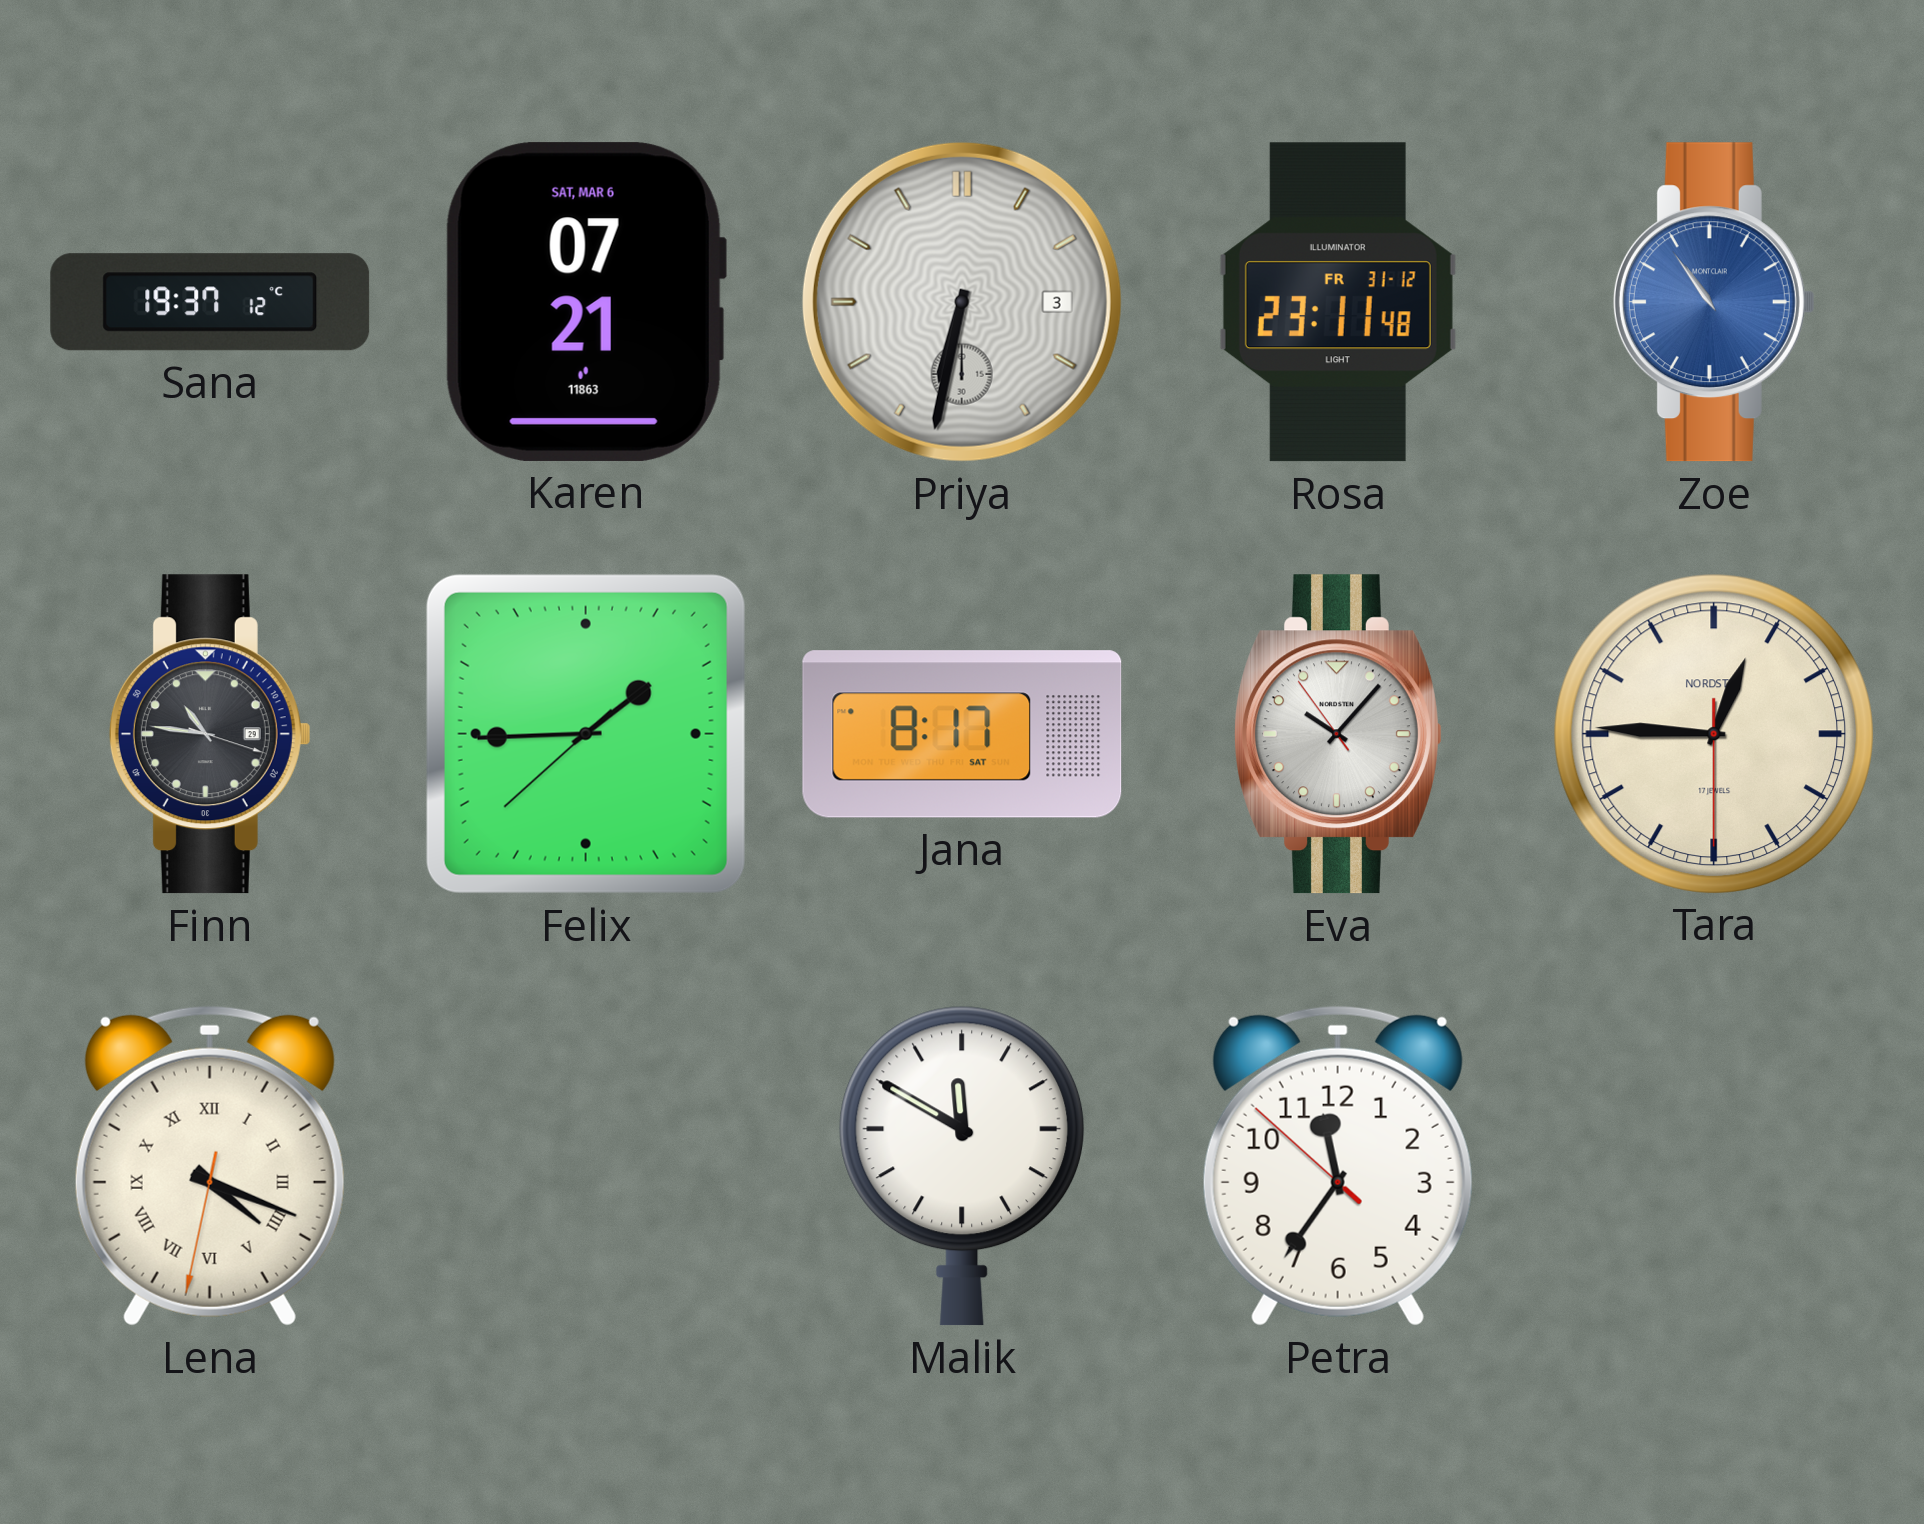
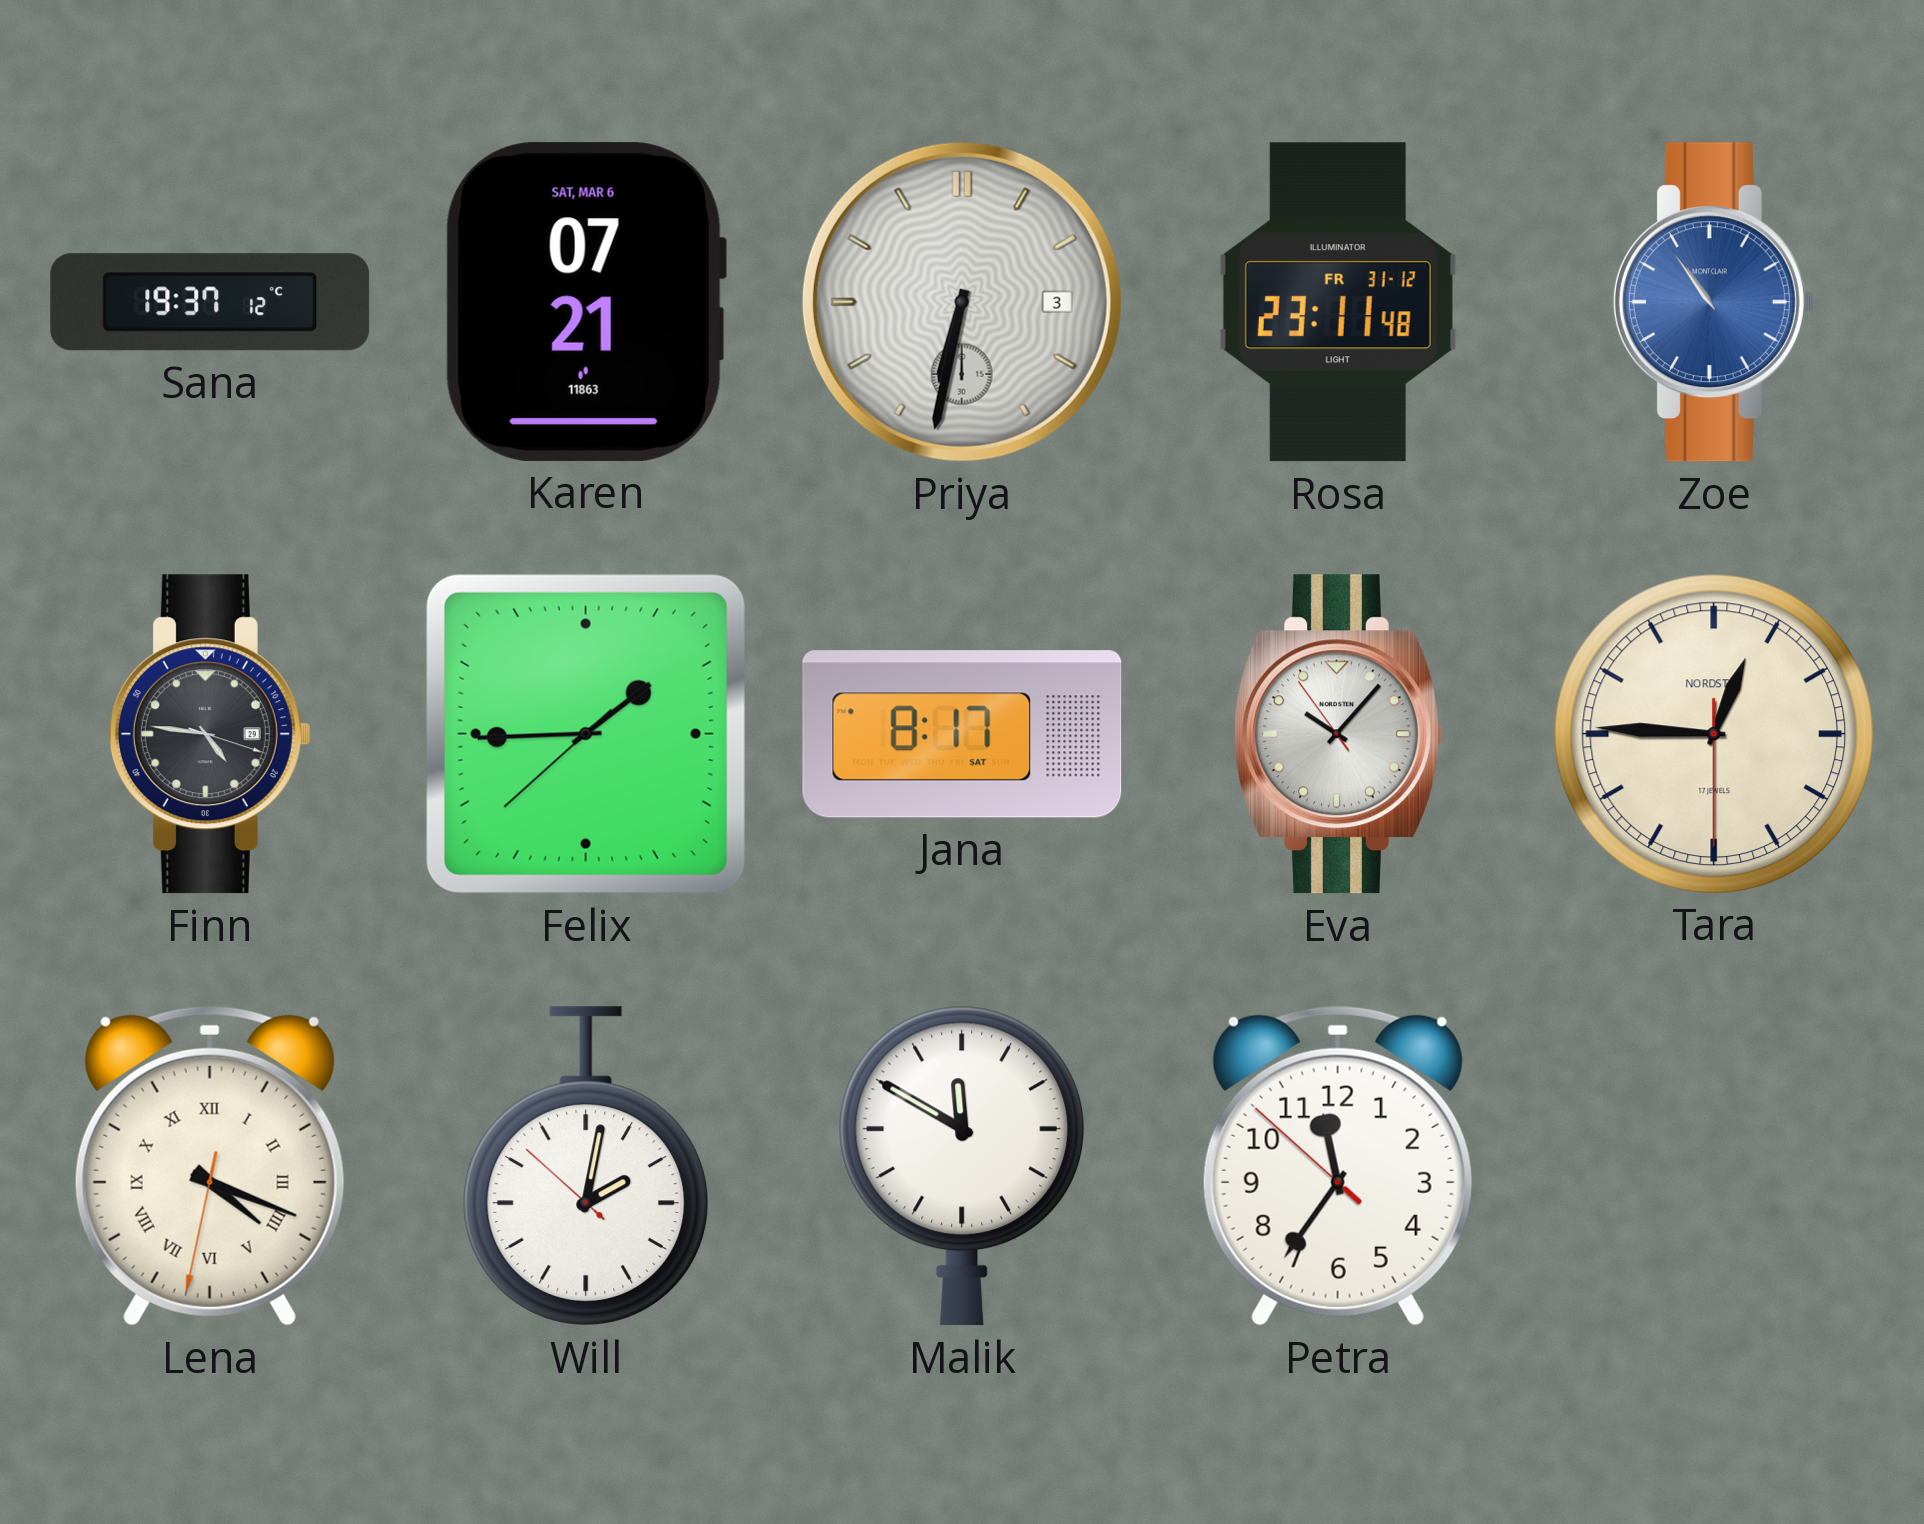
Finn: 10:46 -> 4:46
Will: none -> 2:01
